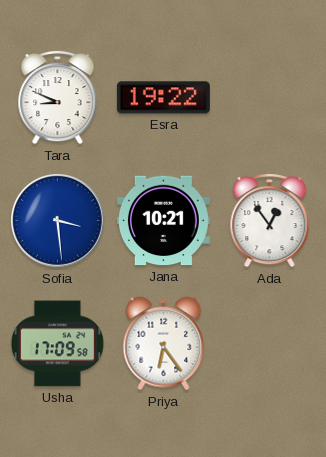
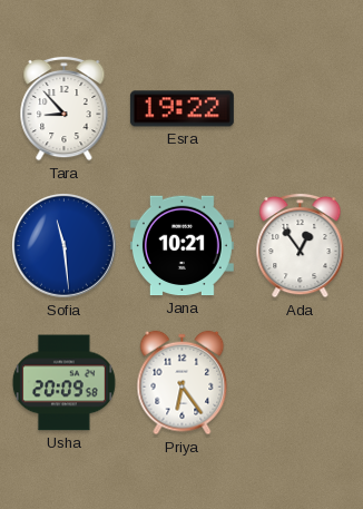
Tara: 8:49 -> 8:53
Sofia: 3:29 -> 11:29
Usha: 17:09 -> 20:09
